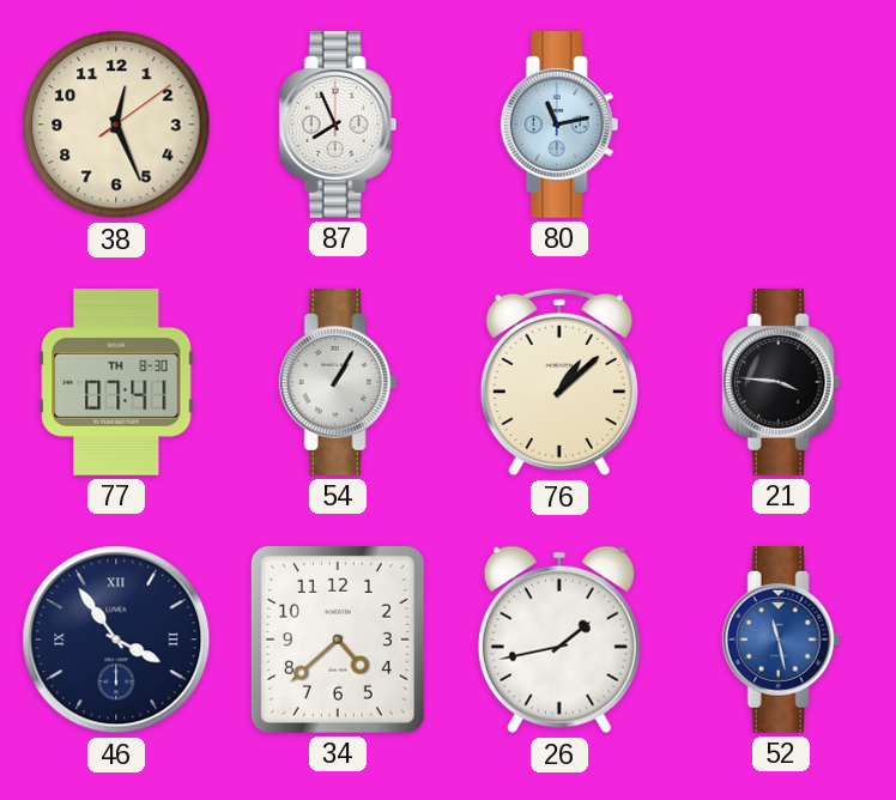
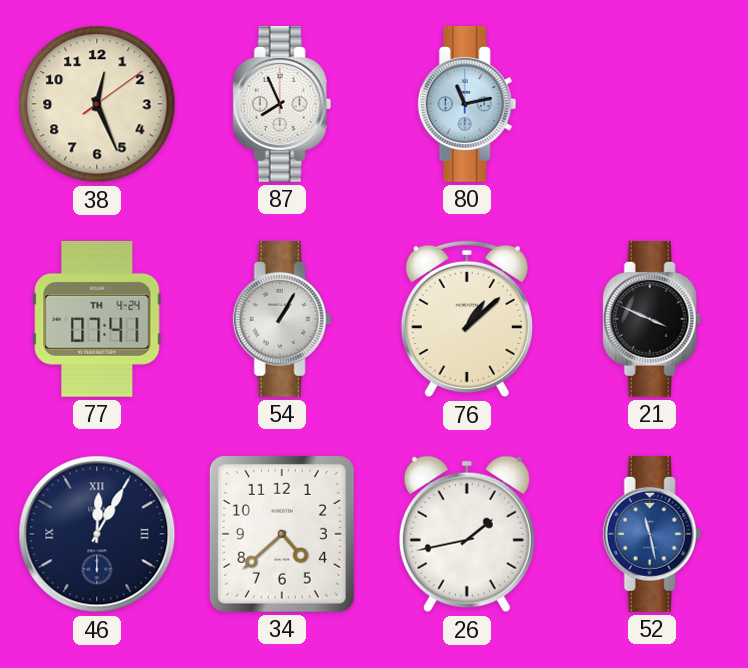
77 date: TH 8-30 -> TH 4-24
21: 3:46 -> 3:49
46: 3:54 -> 12:05
